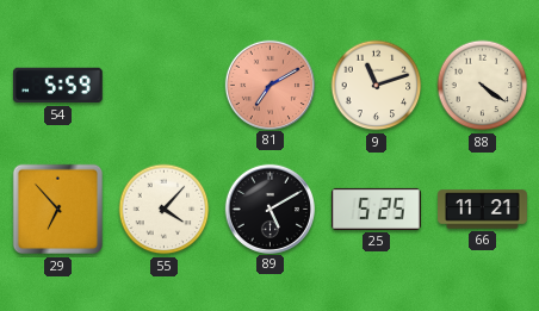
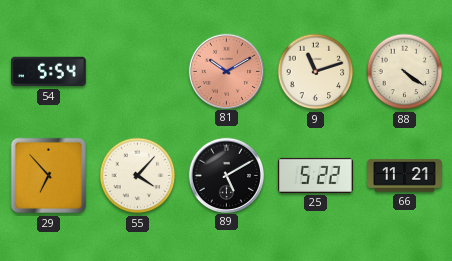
54: 5:59 -> 5:54
81: 7:10 -> 10:10
25: 5:25 -> 5:22
